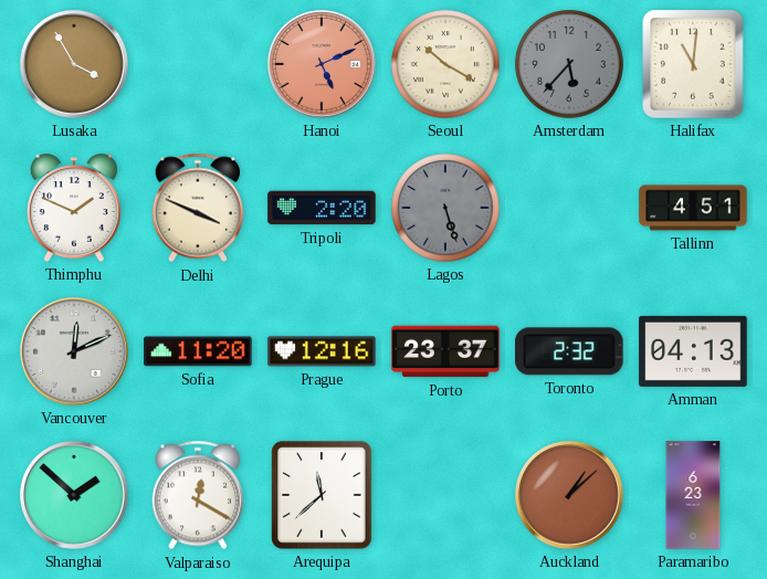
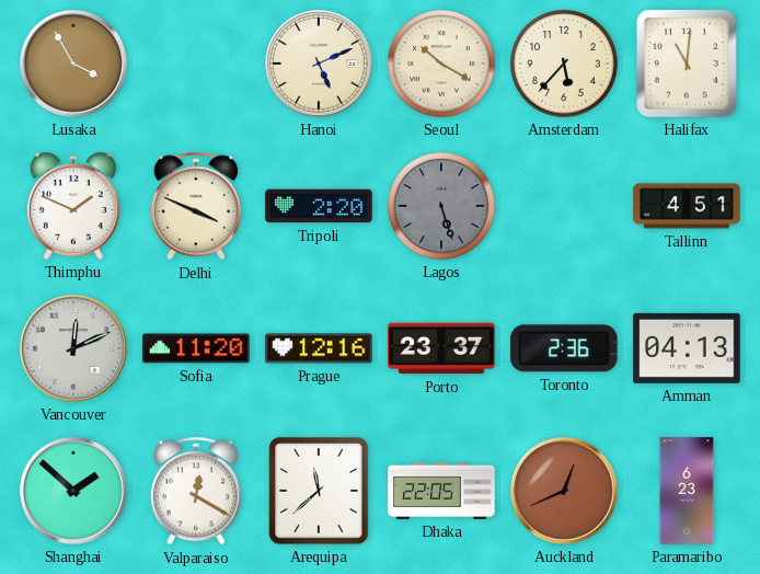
Hanoi dial: salmon -> cream
Amsterdam dial: grey -> cream
Toronto: 2:32 -> 2:36
Dhaka: none -> 22:05
Auckland: 1:08 -> 12:41
